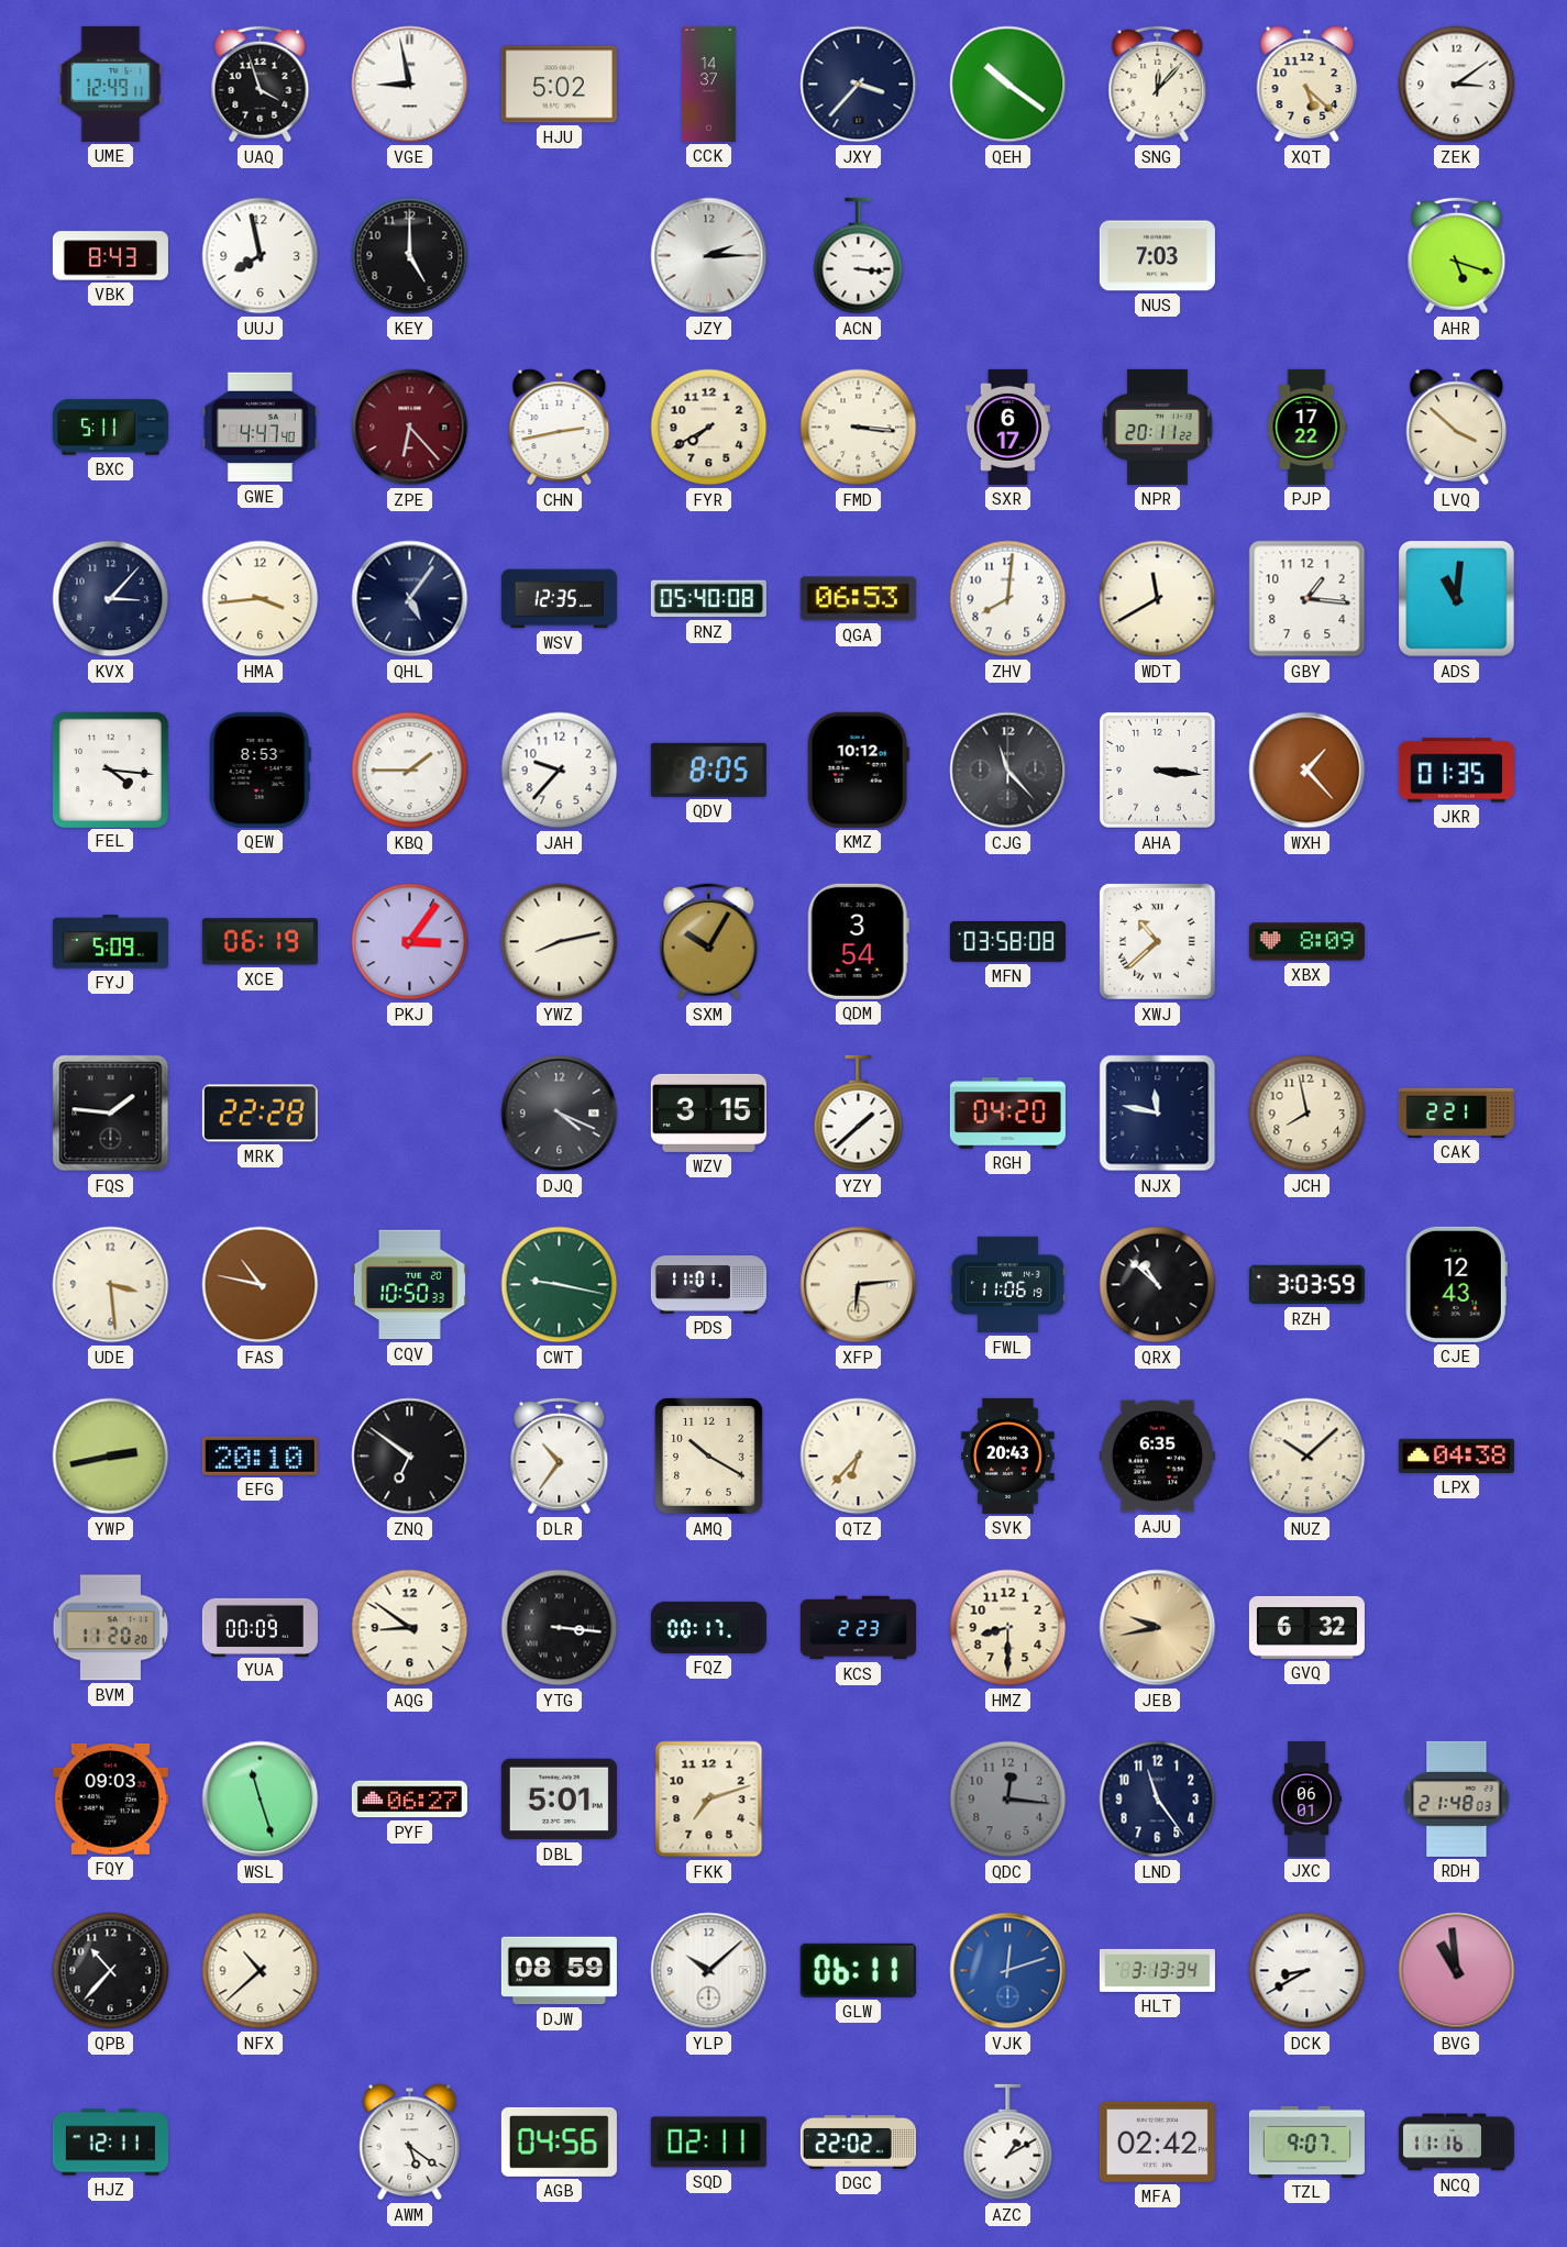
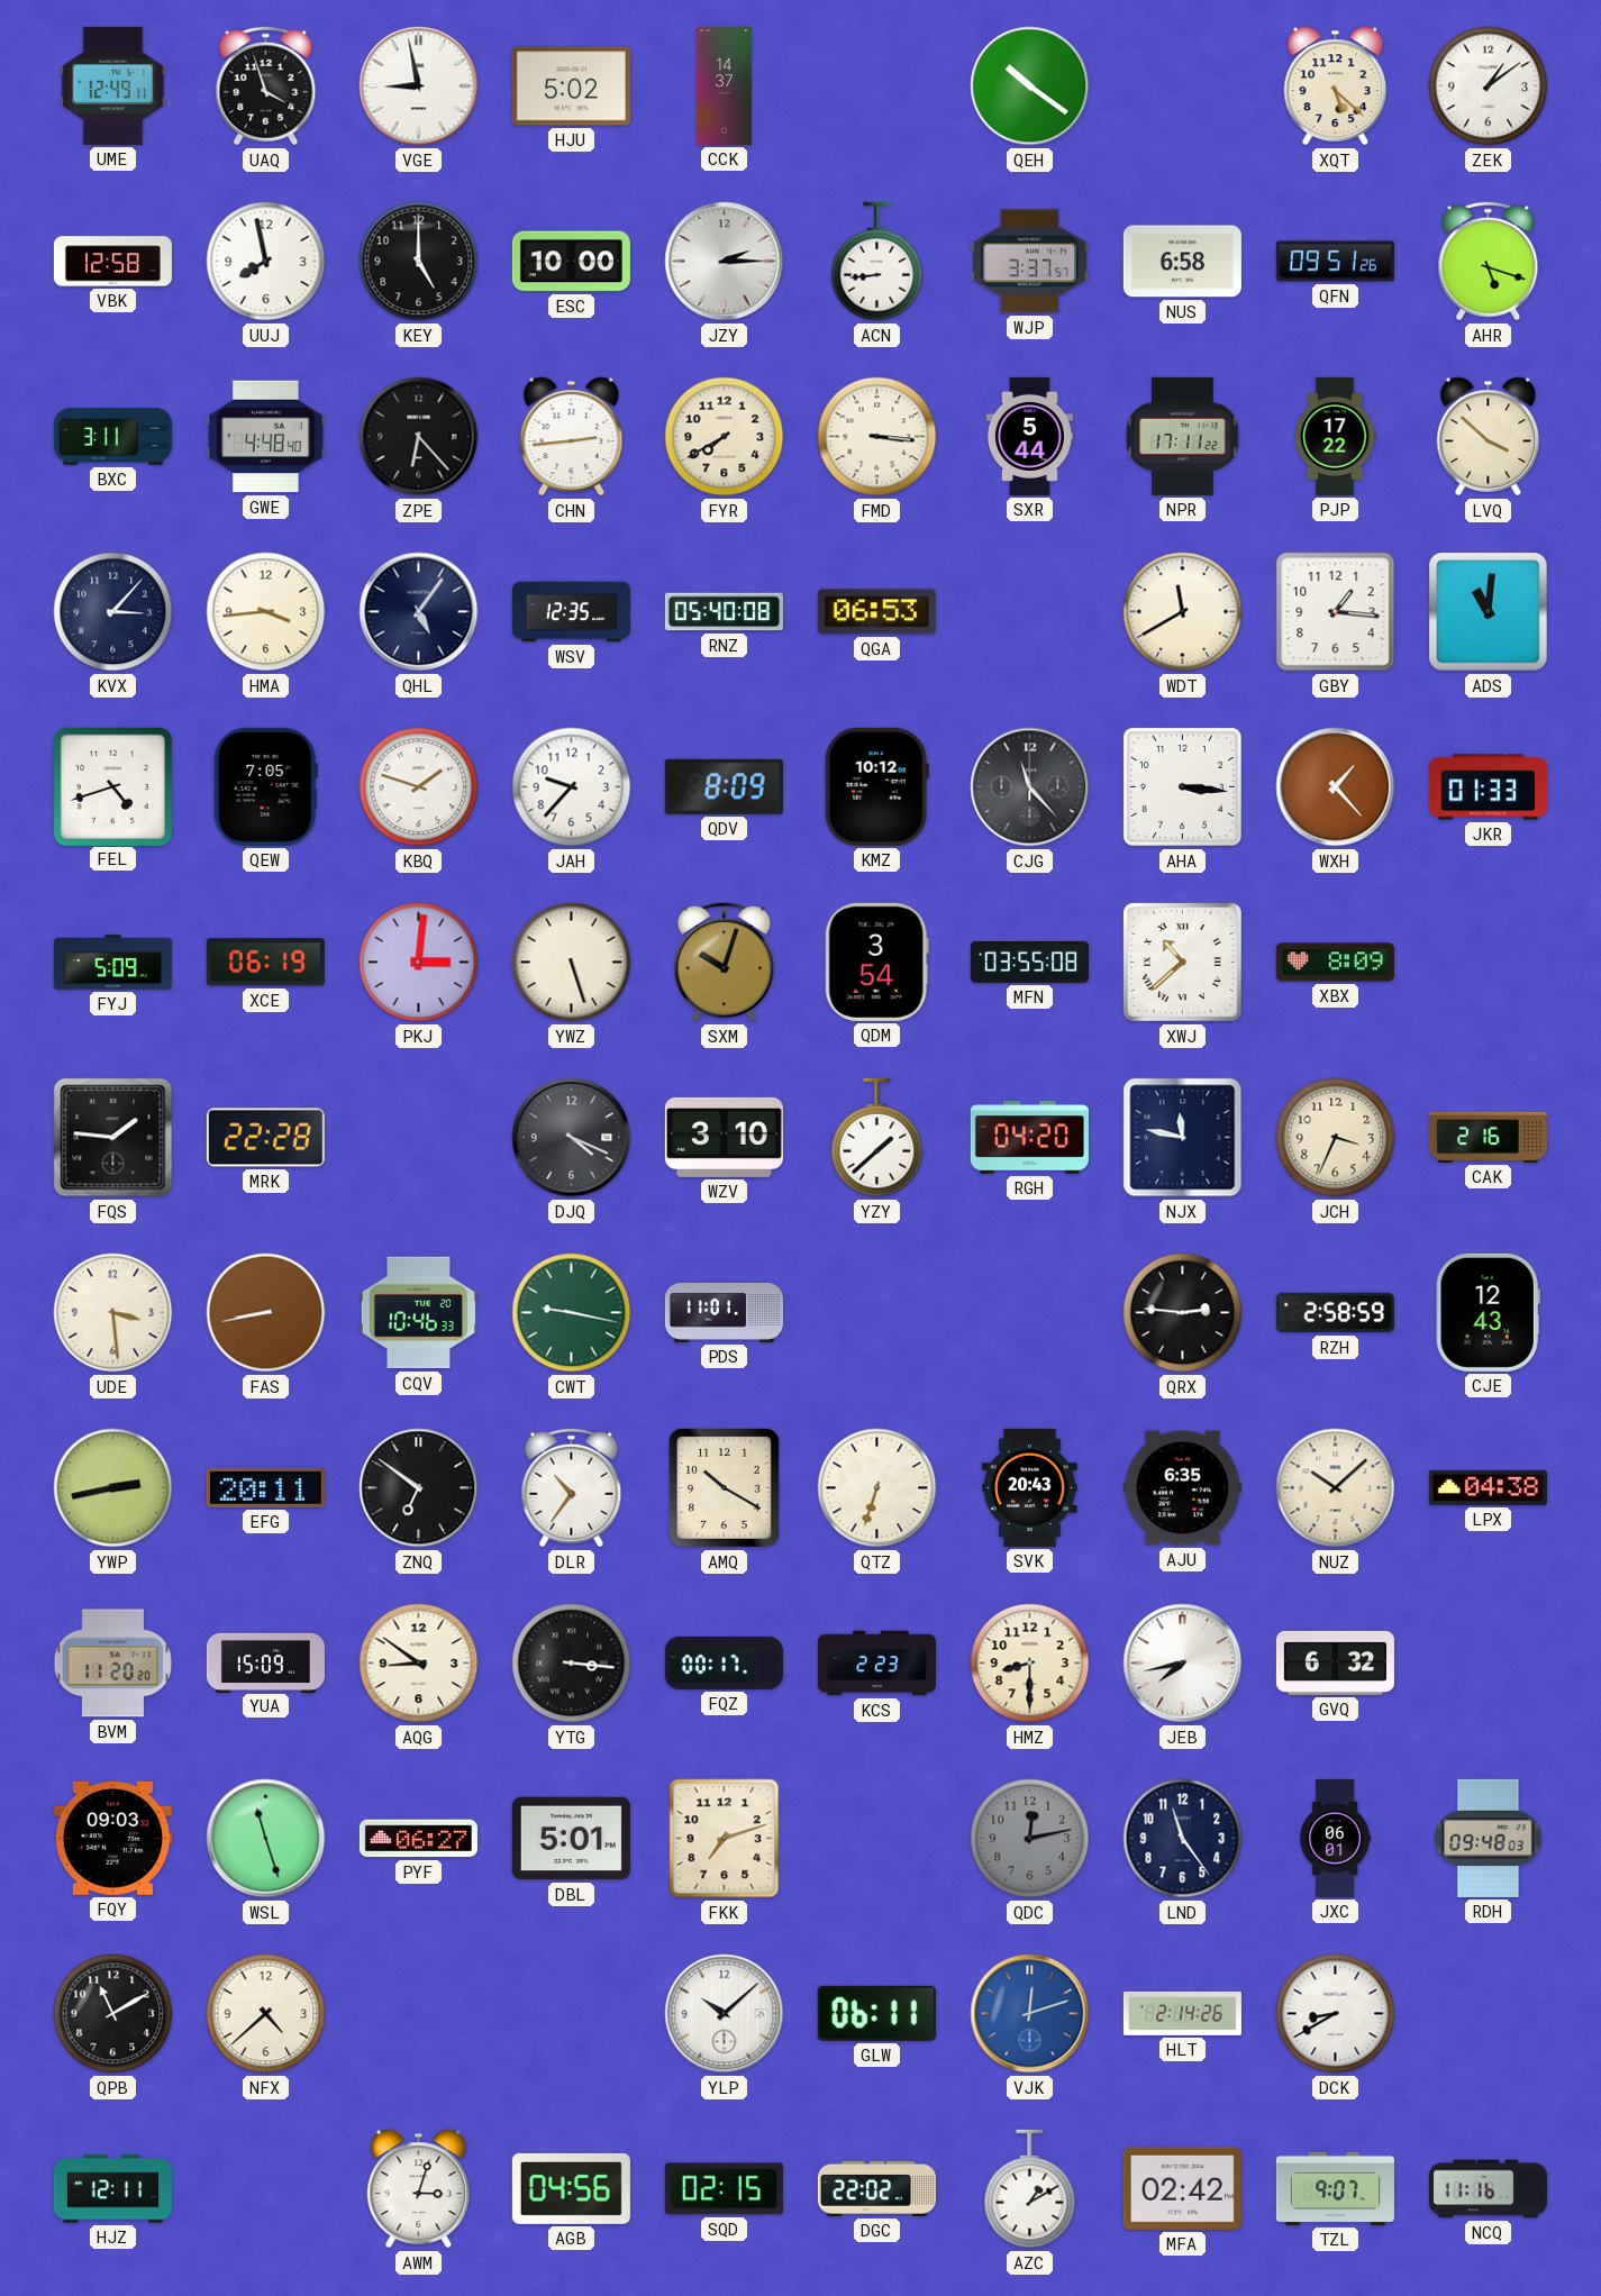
JXY: 3:37 -> none
SNG: 12:07 -> none
ZEK: 3:09 -> 1:09
VBK: 8:43 -> 12:58
ESC: none -> 10:00
ACN: 3:16 -> 8:44
WJP: none -> 3:37
NUS: 7:03 -> 6:58
QFN: none -> 09:51
BXC: 5:11 -> 3:11
GWE: 4:47 -> 4:48
ZPE dial: burgundy -> black
CHN: 2:43 -> 2:44
SXR: 6:17 -> 5:44
NPR: 20:11 -> 17:11
ZHV: 8:01 -> none
FEL: 4:16 -> 4:42
QEW: 8:53 -> 7:05
KBQ: 1:45 -> 1:48
QDV: 8:05 -> 8:09
JKR: 01:35 -> 01:33
PKJ: 3:06 -> 3:01
YWZ: 8:13 -> 5:27
SXM: 10:05 -> 10:03
MFN: 03:58 -> 03:55
WZV: 3:15 -> 3:10
JCH: 7:58 -> 3:34
CAK: 2:21 -> 2:16
FAS: 10:47 -> 8:43
CQV: 10:50 -> 10:46
XFP: 6:14 -> none
FWL: 11:06 -> none
QRX: 10:52 -> 2:46
RZH: 3:03 -> 2:58
EFG: 20:10 -> 20:11
QTZ: 6:37 -> 6:33
YUA: 00:09 -> 15:09
JEB: 9:43 -> 7:43
JEB dial: champagne -> white
QDC: 12:16 -> 12:13
RDH: 21:48 -> 09:48
QPB: 10:37 -> 11:10
NFX: 10:38 -> 4:38
DJW: 08:59 -> none
HLT: 3:13 -> 2:14
BVG: 10:59 -> none
AWM: 5:21 -> 3:03
SQD: 02:11 -> 02:15
